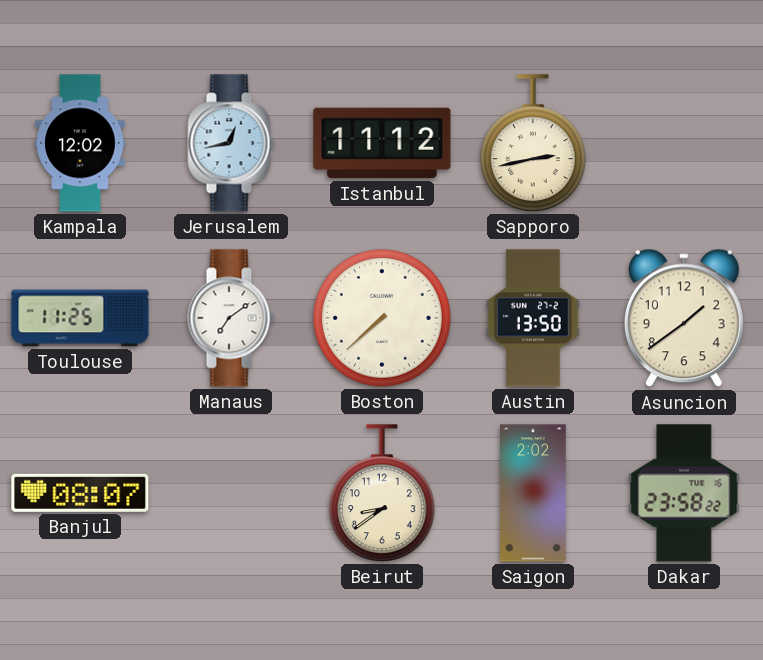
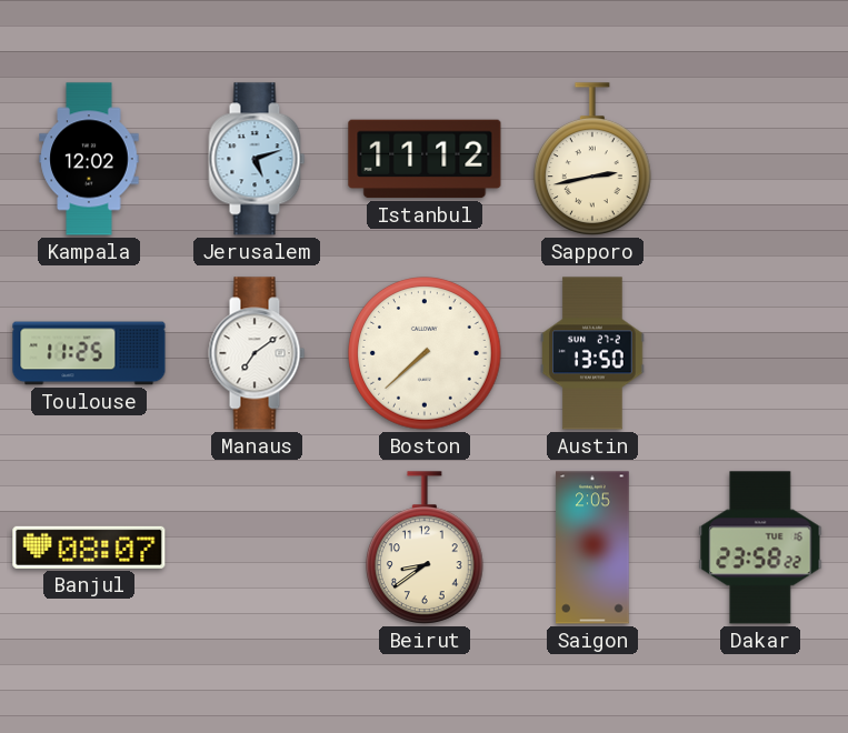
Jerusalem: 12:43 -> 5:12
Asuncion: 1:39 -> none
Saigon: 2:02 -> 2:05
